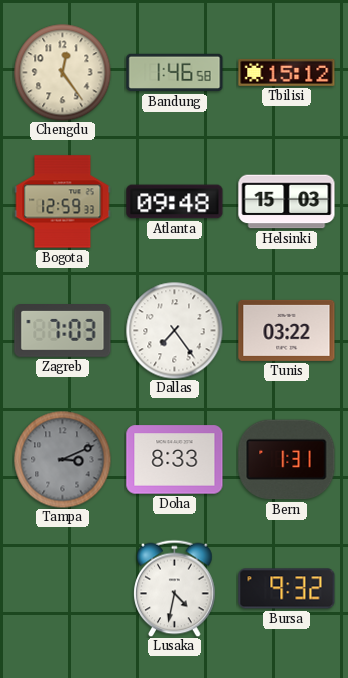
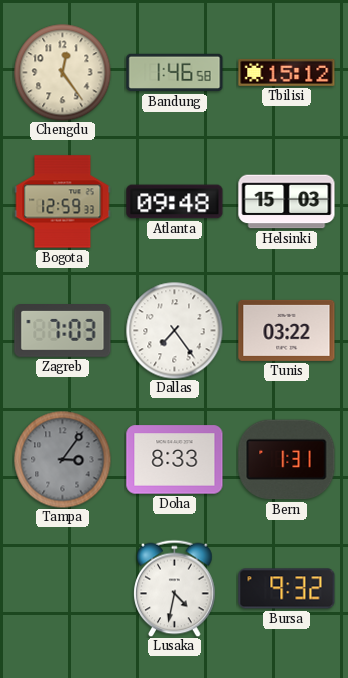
Tampa: 3:11 -> 3:06
